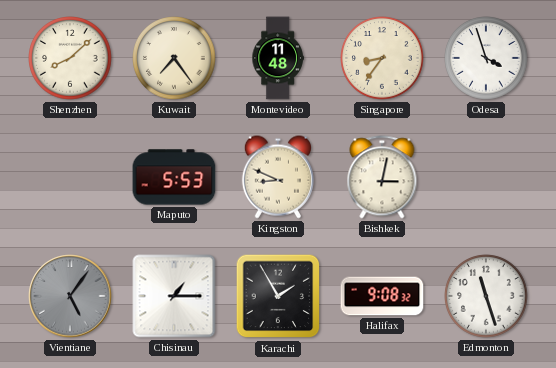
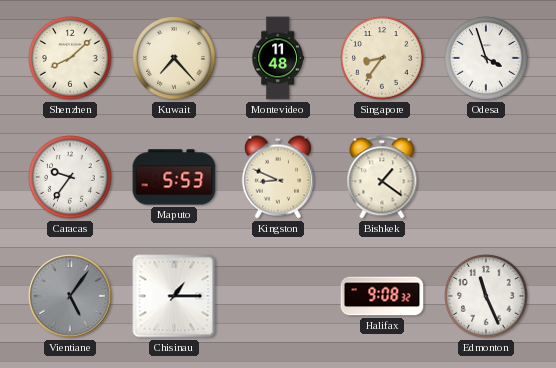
Kuwait: 7:24 -> 7:23
Caracas: none -> 9:36
Bishkek: 3:02 -> 1:21
Karachi: 1:55 -> none
Edmonton: 11:27 -> 11:26
